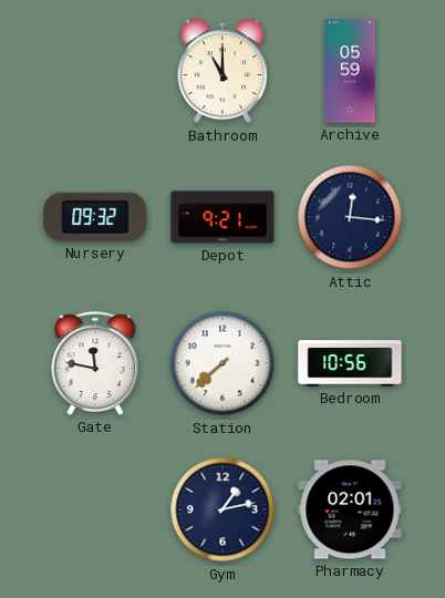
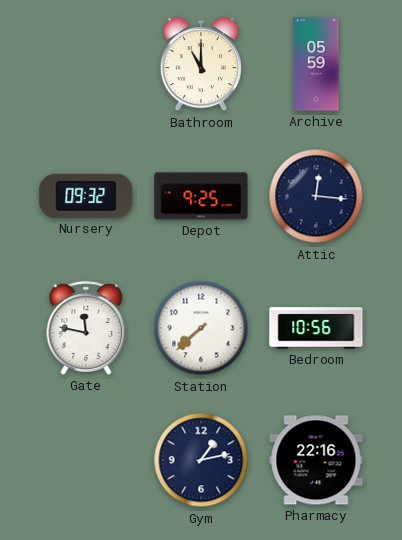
Depot: 9:21 -> 9:25
Pharmacy: 02:01 -> 22:16
